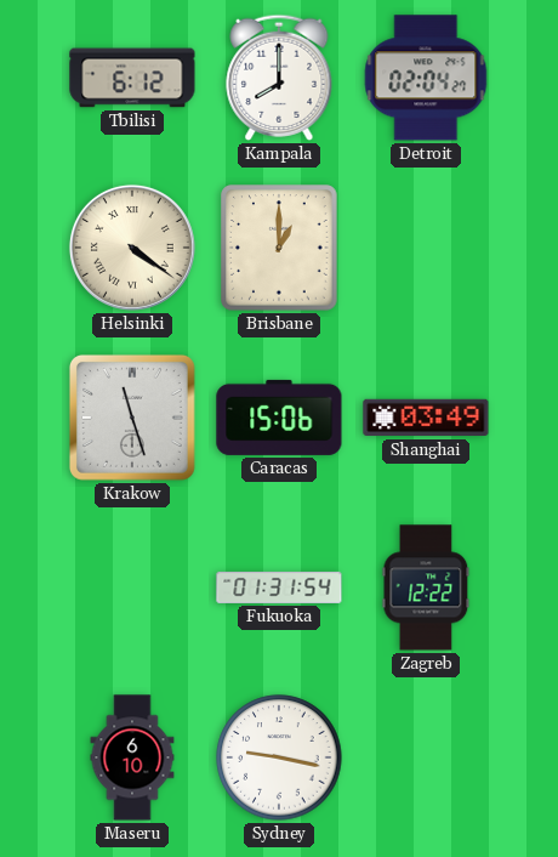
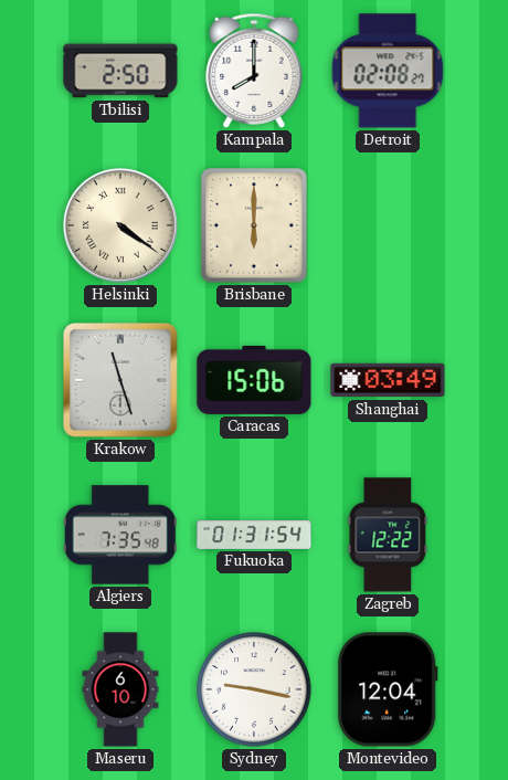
Tbilisi: 6:12 -> 2:50
Detroit: 02:04 -> 02:08
Brisbane: 1:00 -> 6:00
Algiers: none -> 7:35
Montevideo: none -> 12:04
